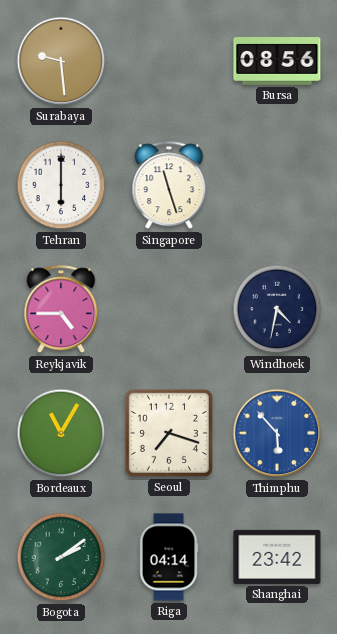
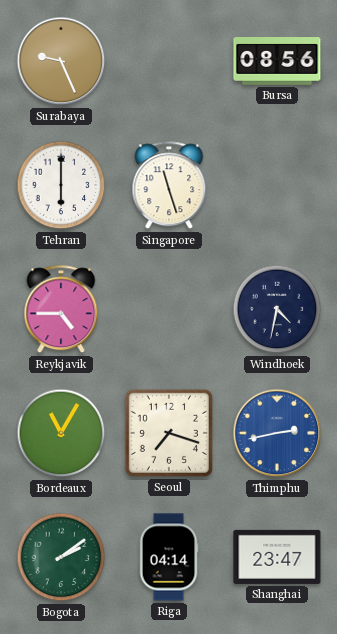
Surabaya: 9:29 -> 9:26
Thimphu: 5:53 -> 2:43
Shanghai: 23:42 -> 23:47
